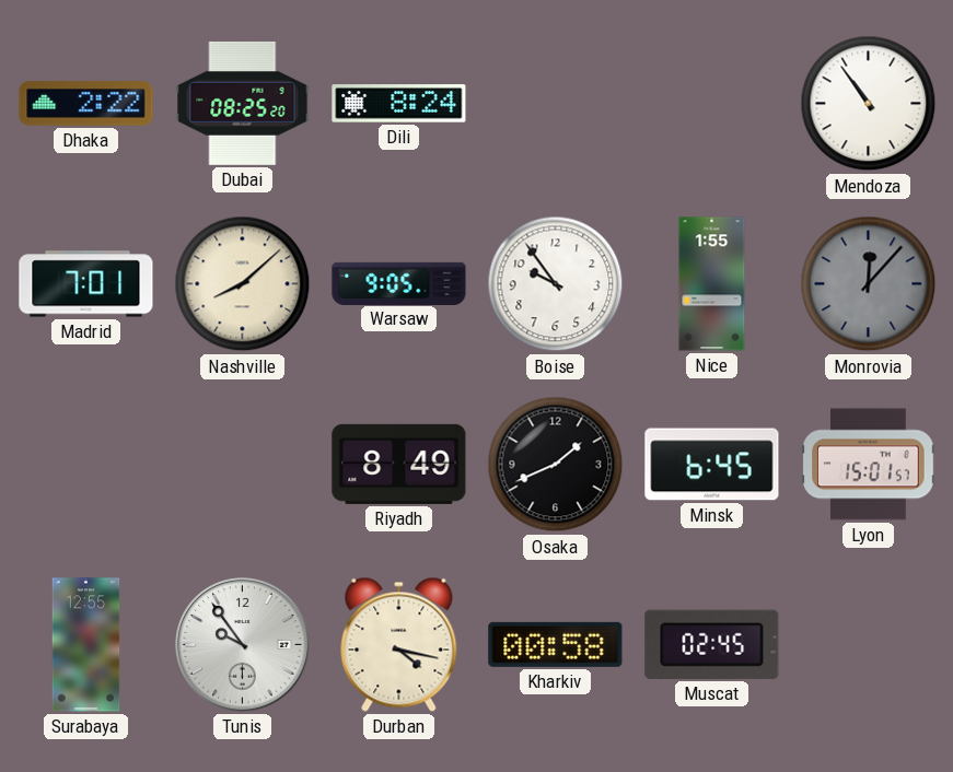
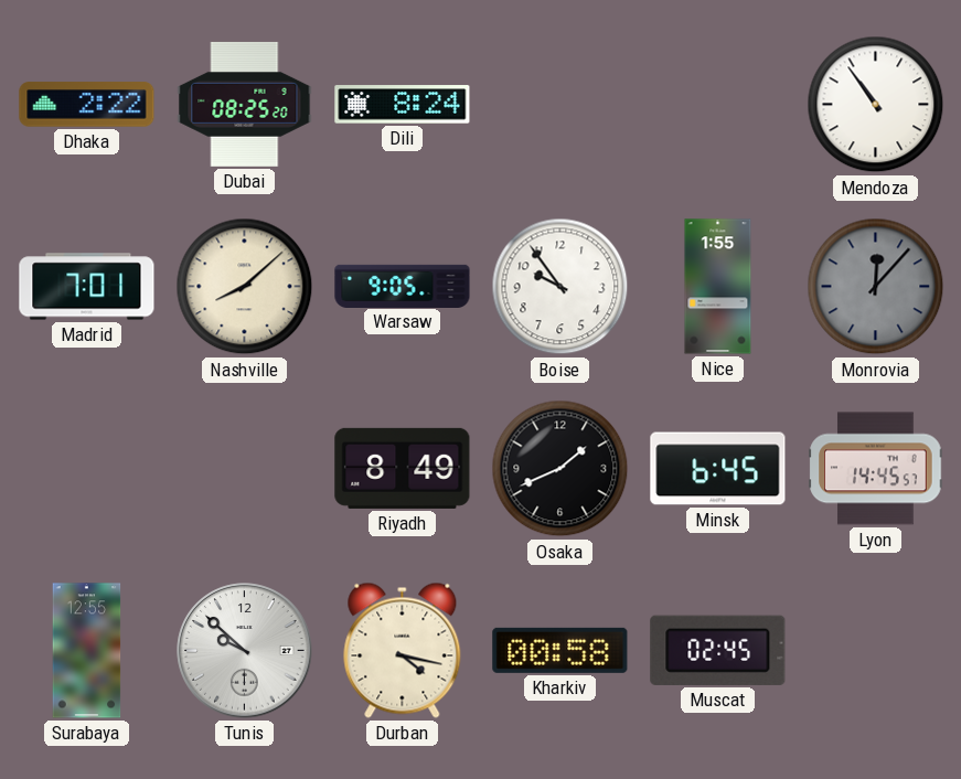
Lyon: 15:01 -> 14:45
Tunis: 9:54 -> 9:52
